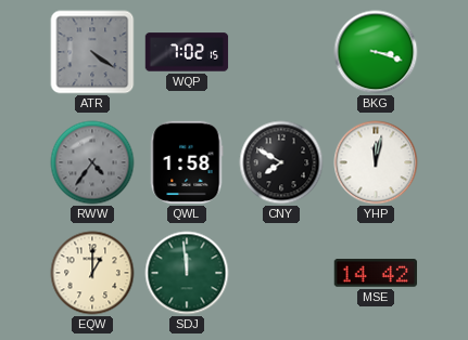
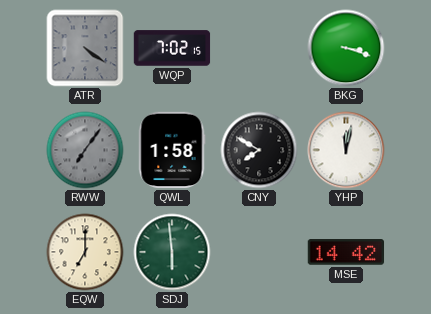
RWW: 4:36 -> 7:06
EQW: 1:00 -> 7:00
SDJ: 11:59 -> 5:59
